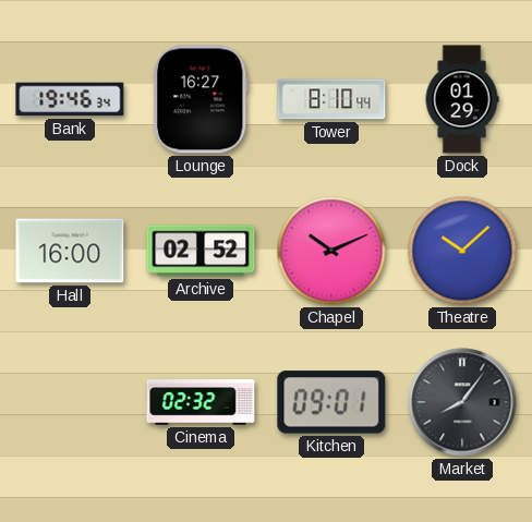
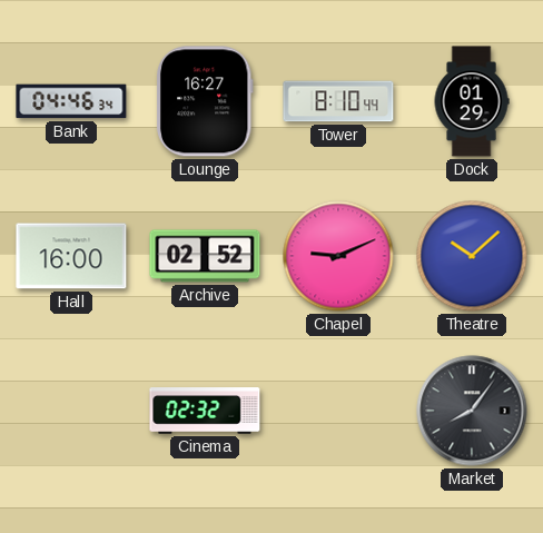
Bank: 19:46 -> 04:46
Chapel: 10:11 -> 9:11
Kitchen: 09:01 -> none
